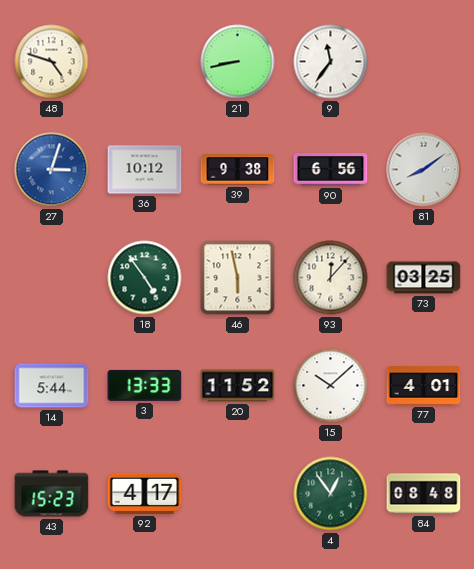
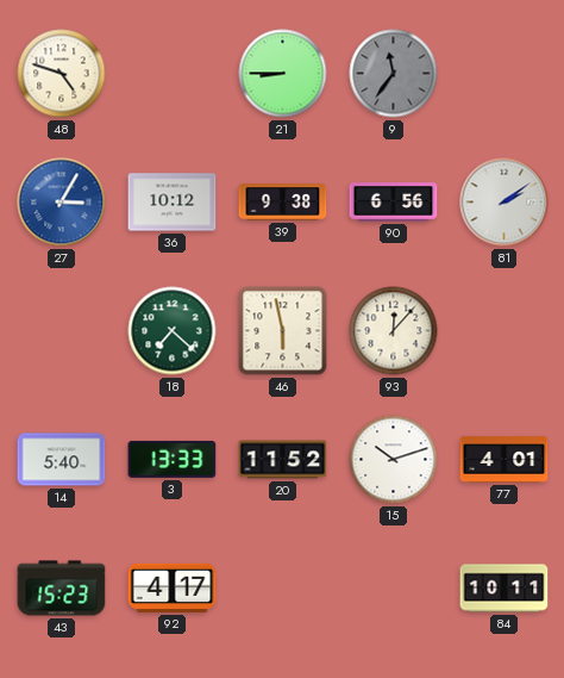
21: 8:43 -> 8:45
9 dial: white -> grey
27: 3:03 -> 3:05
81: 8:09 -> 2:09
18: 4:54 -> 7:22
73: 03:25 -> none
14: 5:44 -> 5:40
15: 10:08 -> 10:12
4: 12:54 -> none
84: 08:48 -> 10:11
